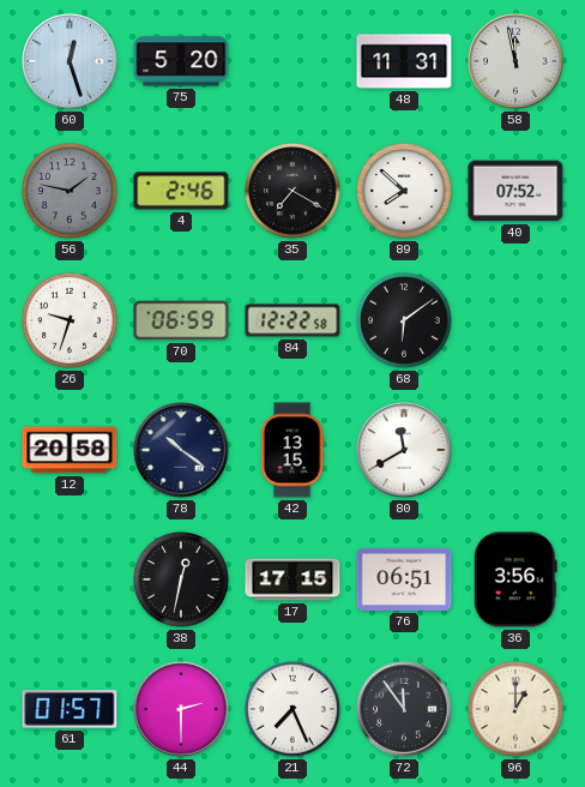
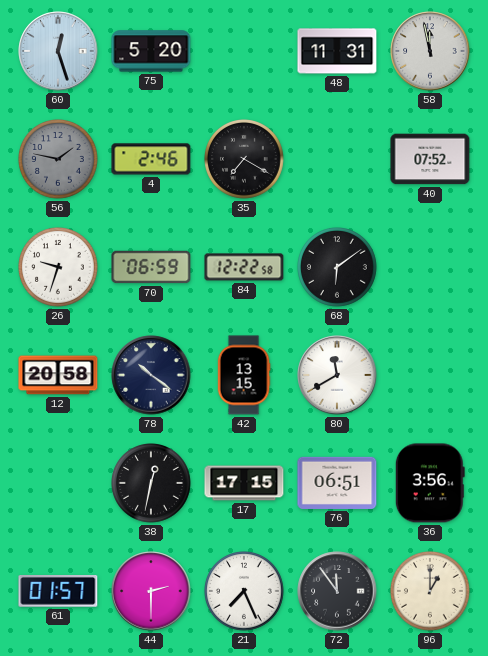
89: 7:52 -> none
